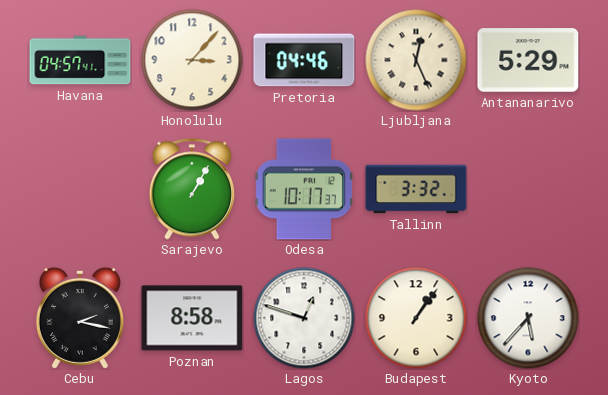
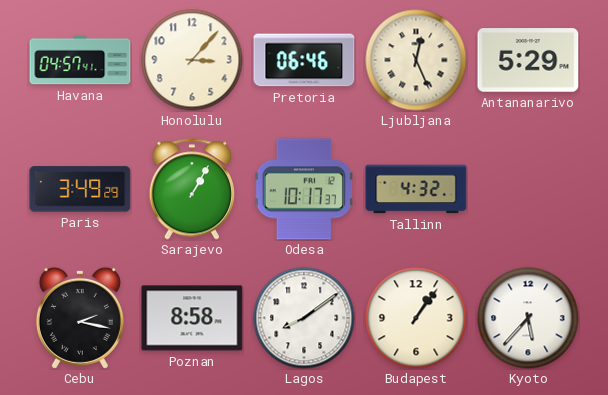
Pretoria: 04:46 -> 06:46
Paris: none -> 3:49
Tallinn: 3:32 -> 4:32
Lagos: 12:48 -> 8:09
